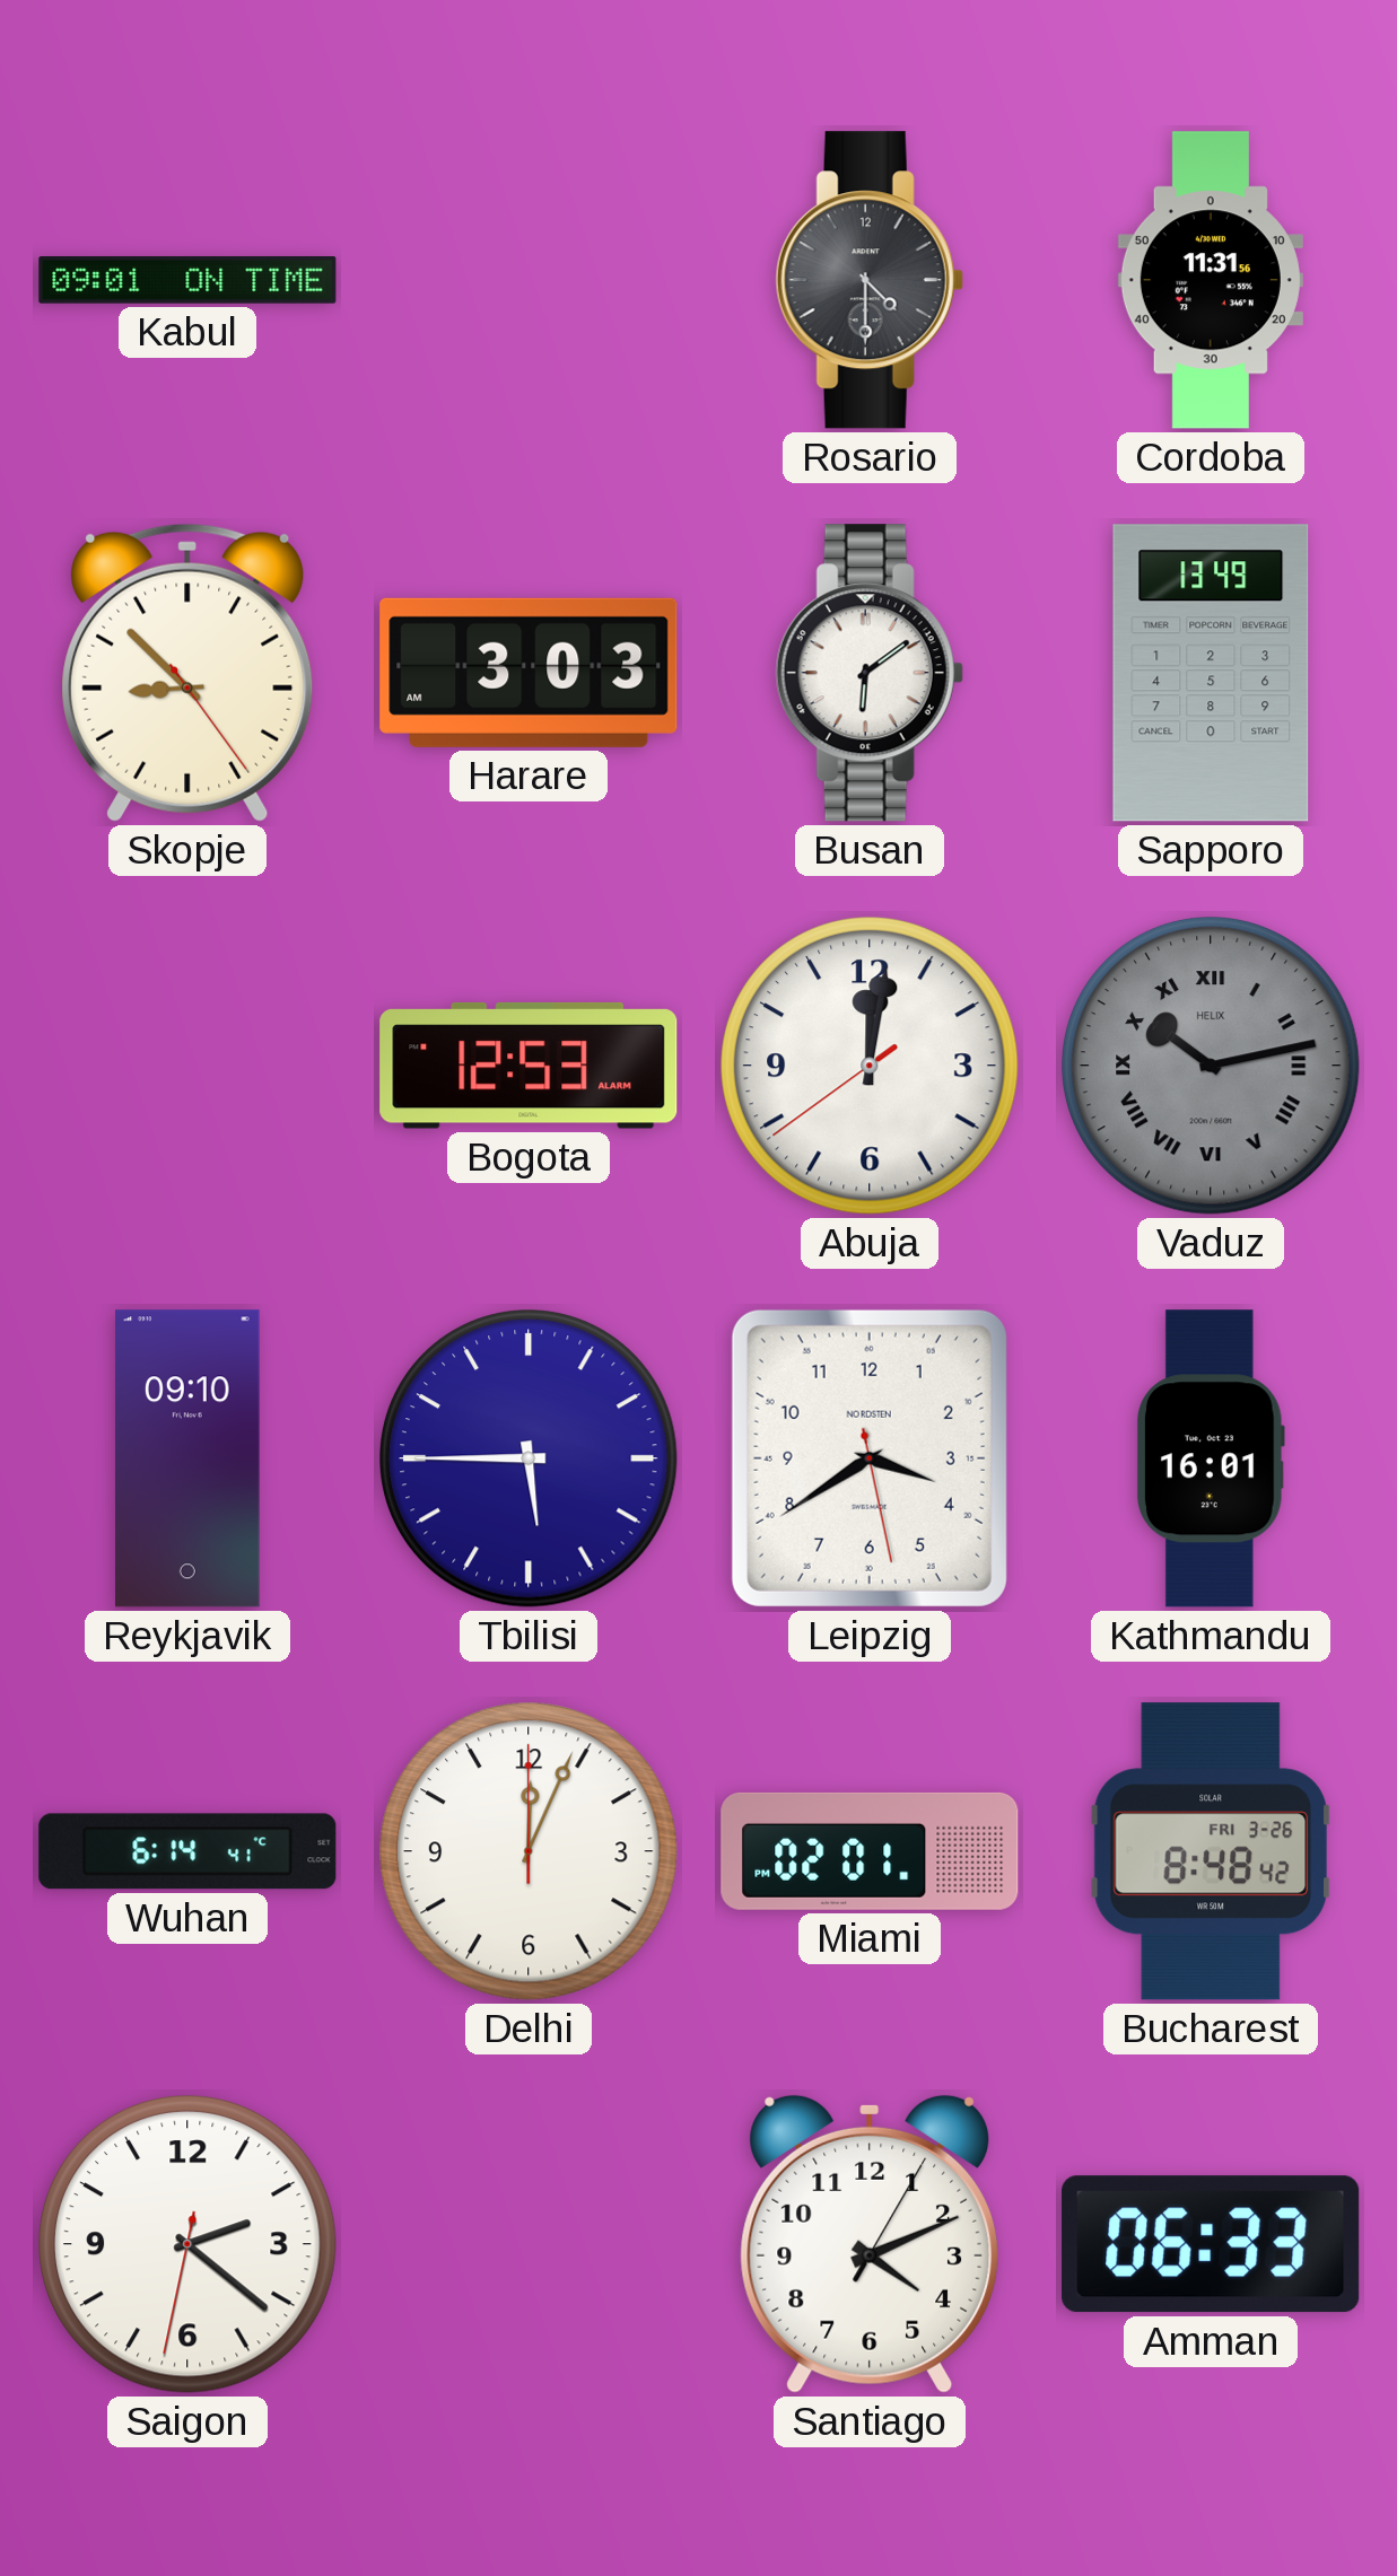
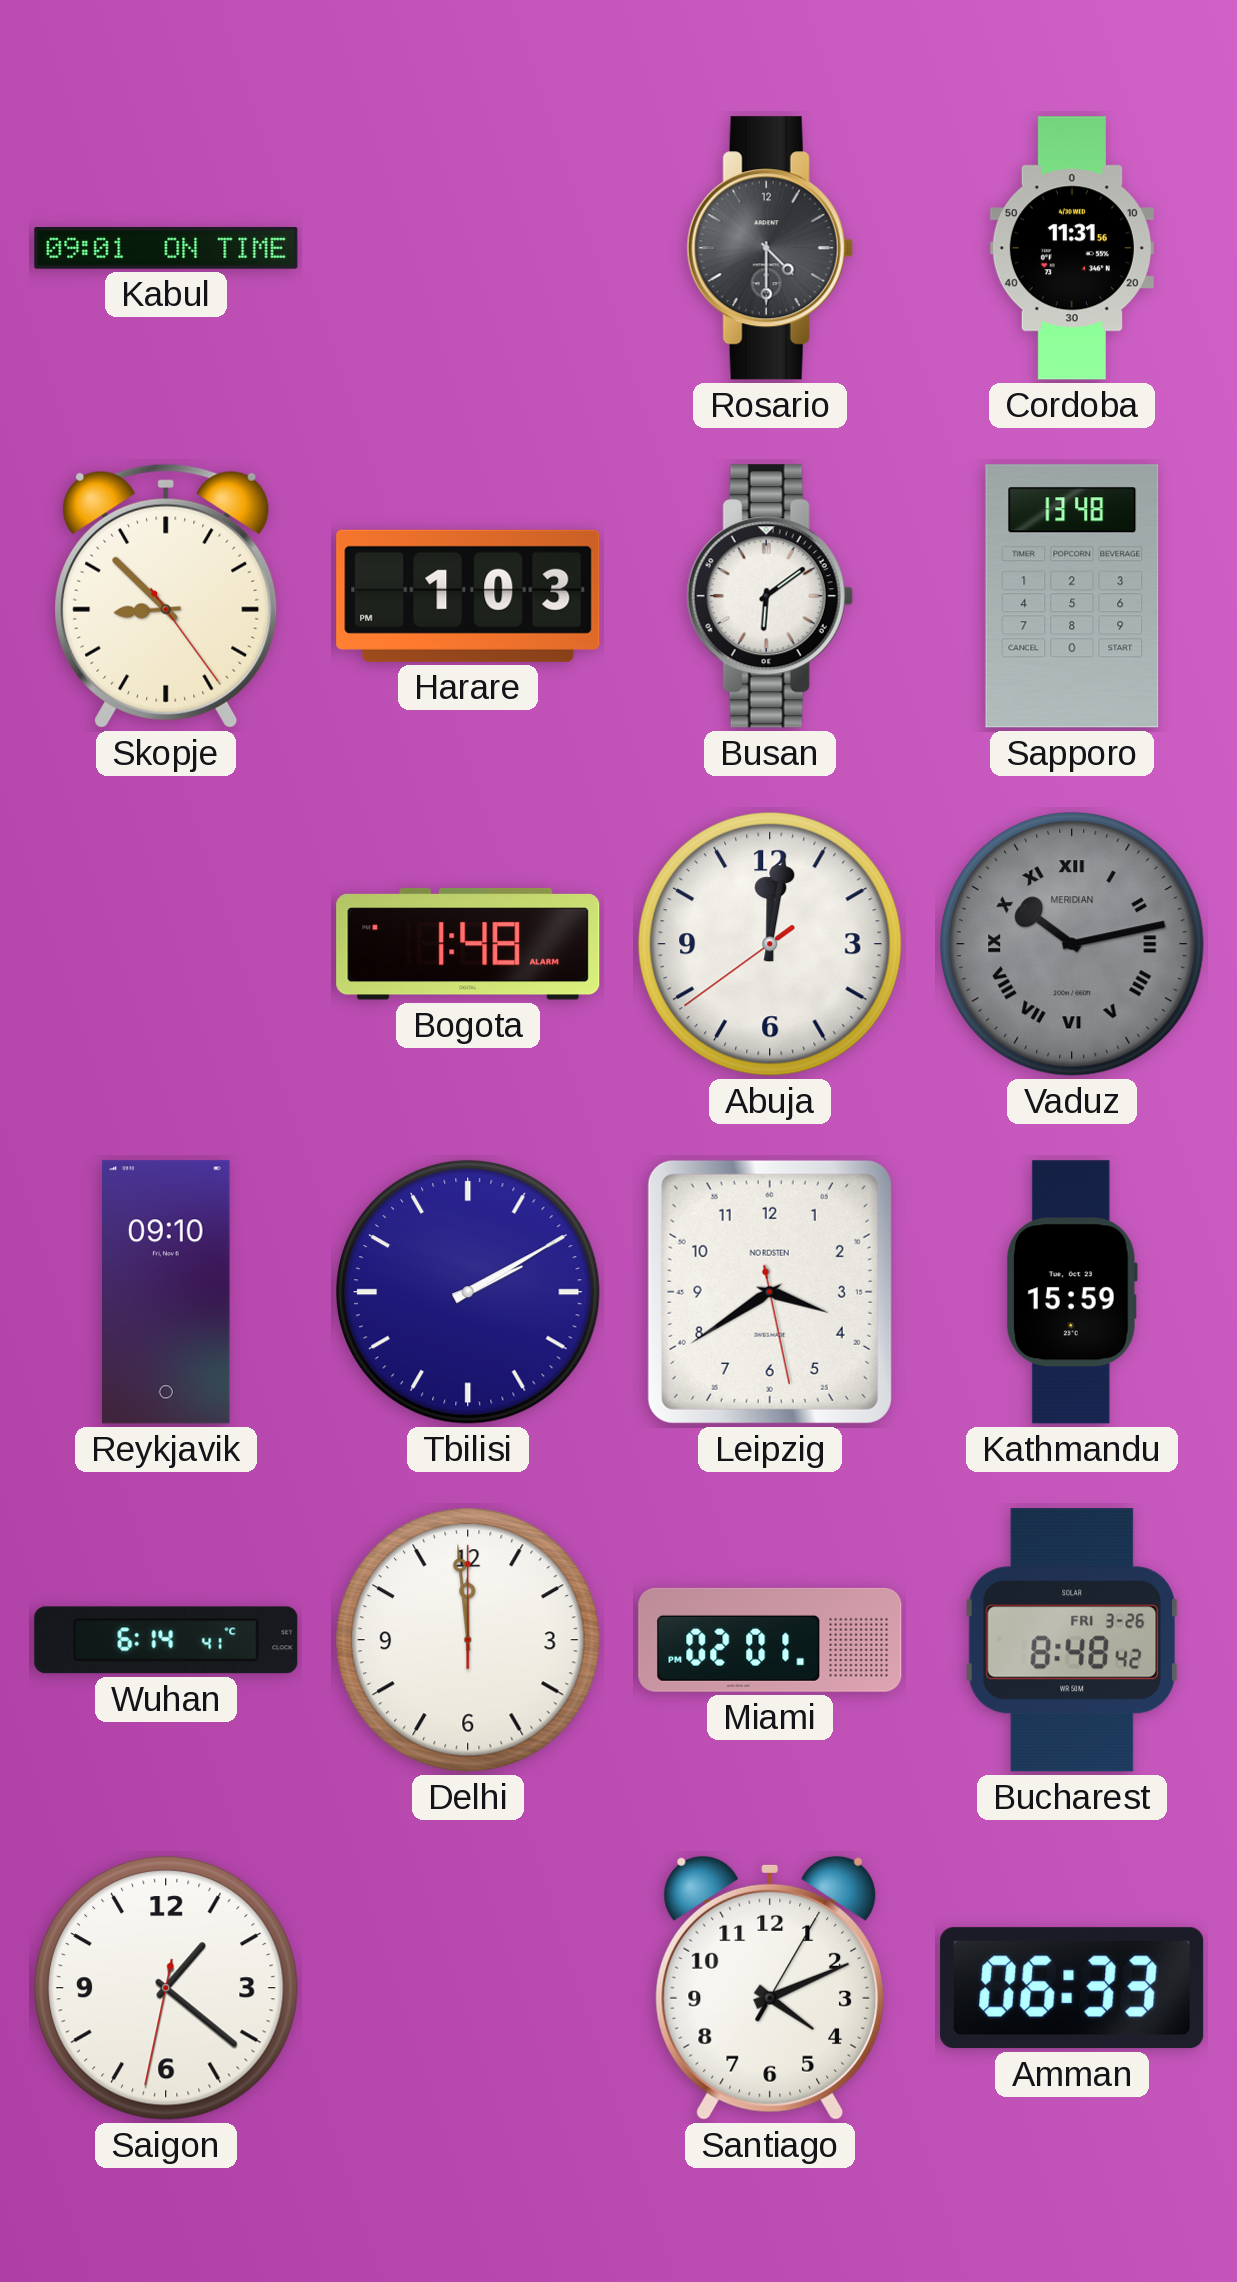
Harare: 3:03 -> 1:03
Sapporo: 13:49 -> 13:48
Bogota: 12:53 -> 1:48
Vaduz brand: HELIX -> MERIDIAN
Tbilisi: 5:45 -> 2:10
Kathmandu: 16:01 -> 15:59
Delhi: 12:04 -> 11:59
Saigon: 2:21 -> 1:21
